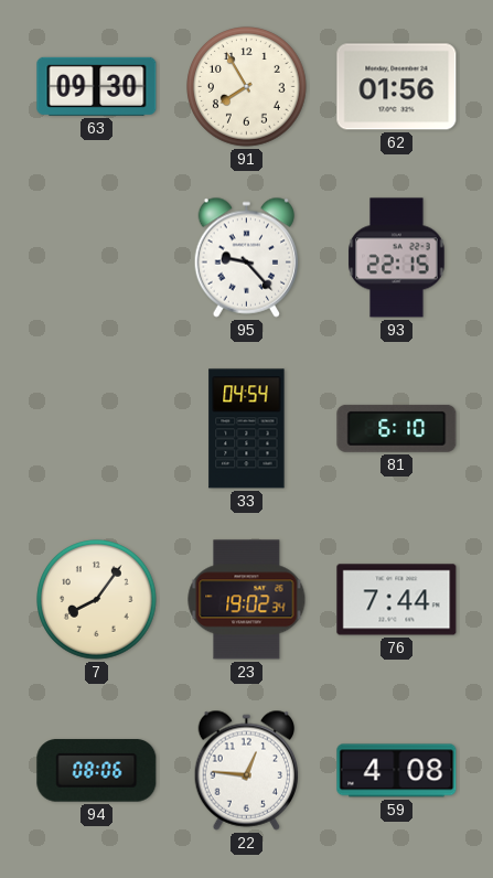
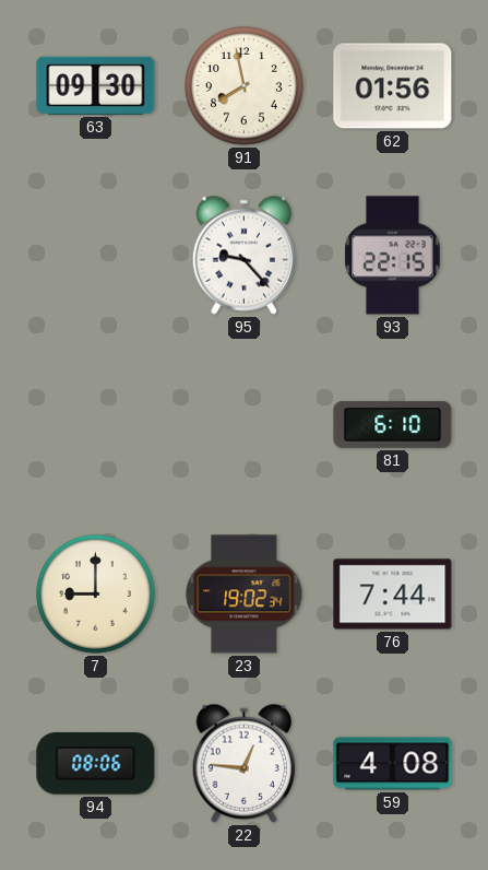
91: 7:55 -> 7:58
33: 04:54 -> none
7: 8:06 -> 9:00
